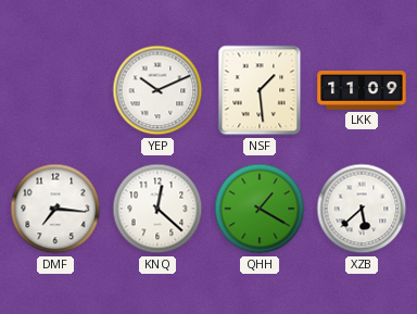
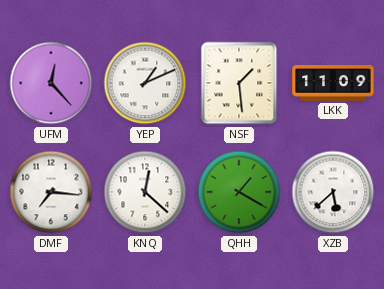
UFM: none -> 12:23
YEP: 10:11 -> 1:11
